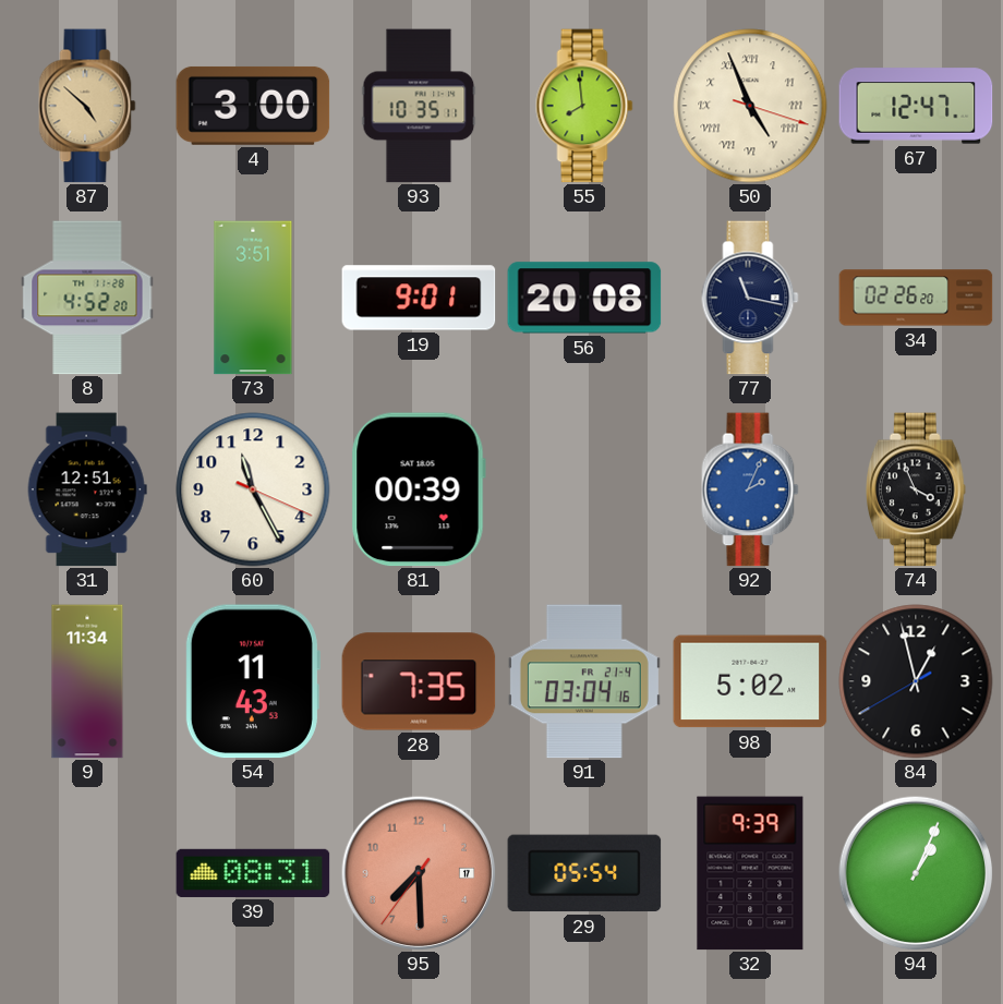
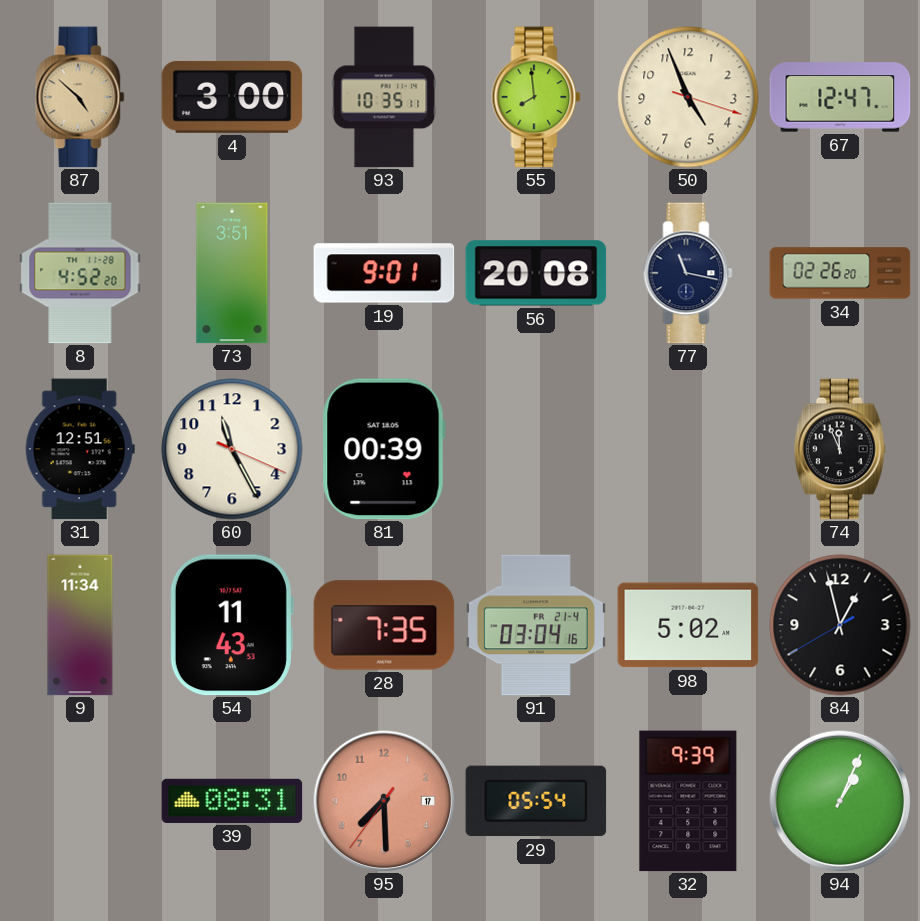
50 numerals: Roman -> Arabic
92: 2:04 -> none
74: 3:56 -> 11:56
